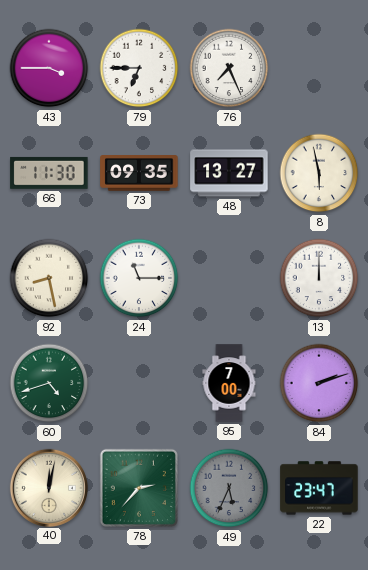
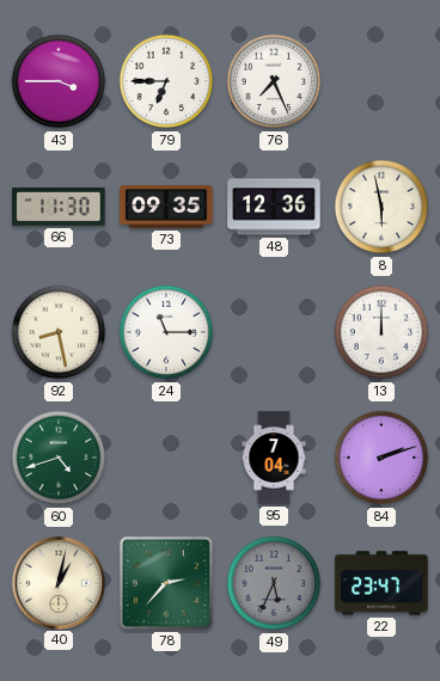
48: 13:27 -> 12:36
95: 7:00 -> 7:04
40: 12:02 -> 1:02
